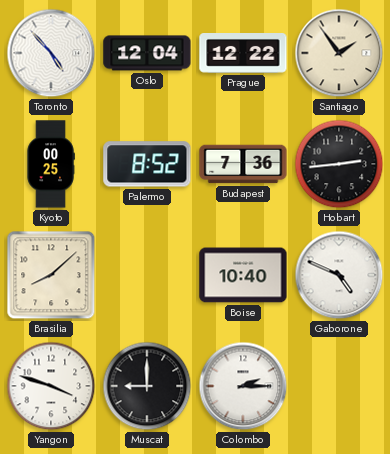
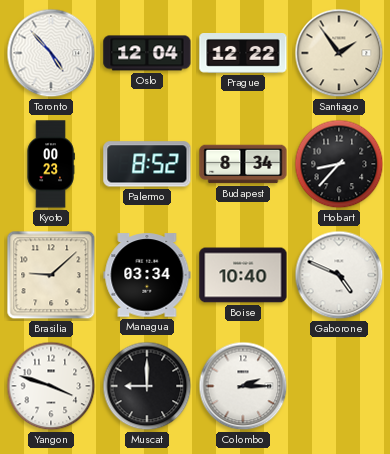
Kyoto: 00:25 -> 00:23
Budapest: 7:36 -> 8:34
Hobart: 2:44 -> 8:37
Brasilia: 8:08 -> 9:08
Managua: none -> 03:34
